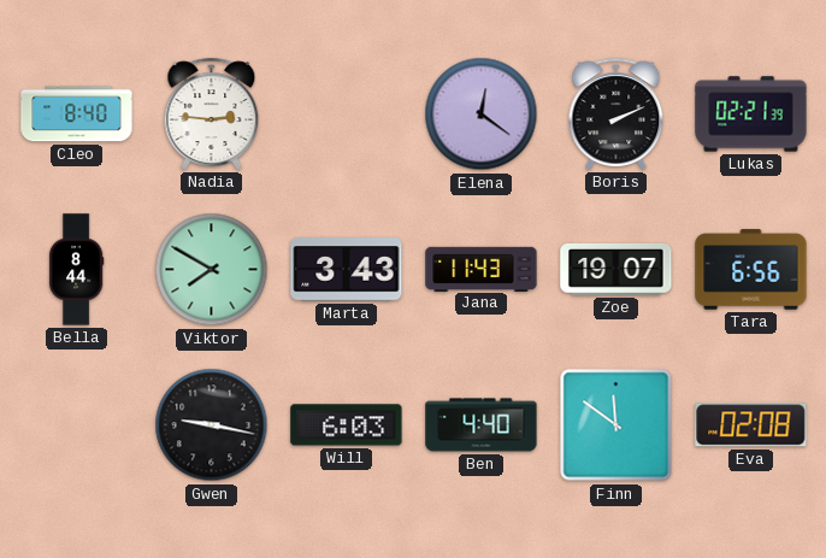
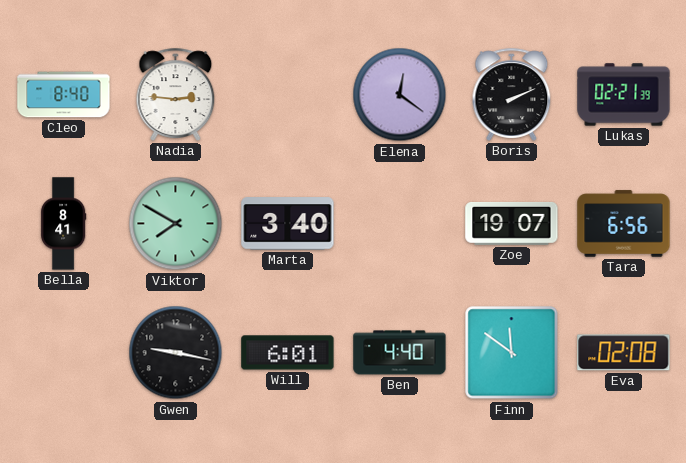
Bella: 8:44 -> 8:41
Marta: 3:43 -> 3:40
Jana: 11:43 -> none
Will: 6:03 -> 6:01
